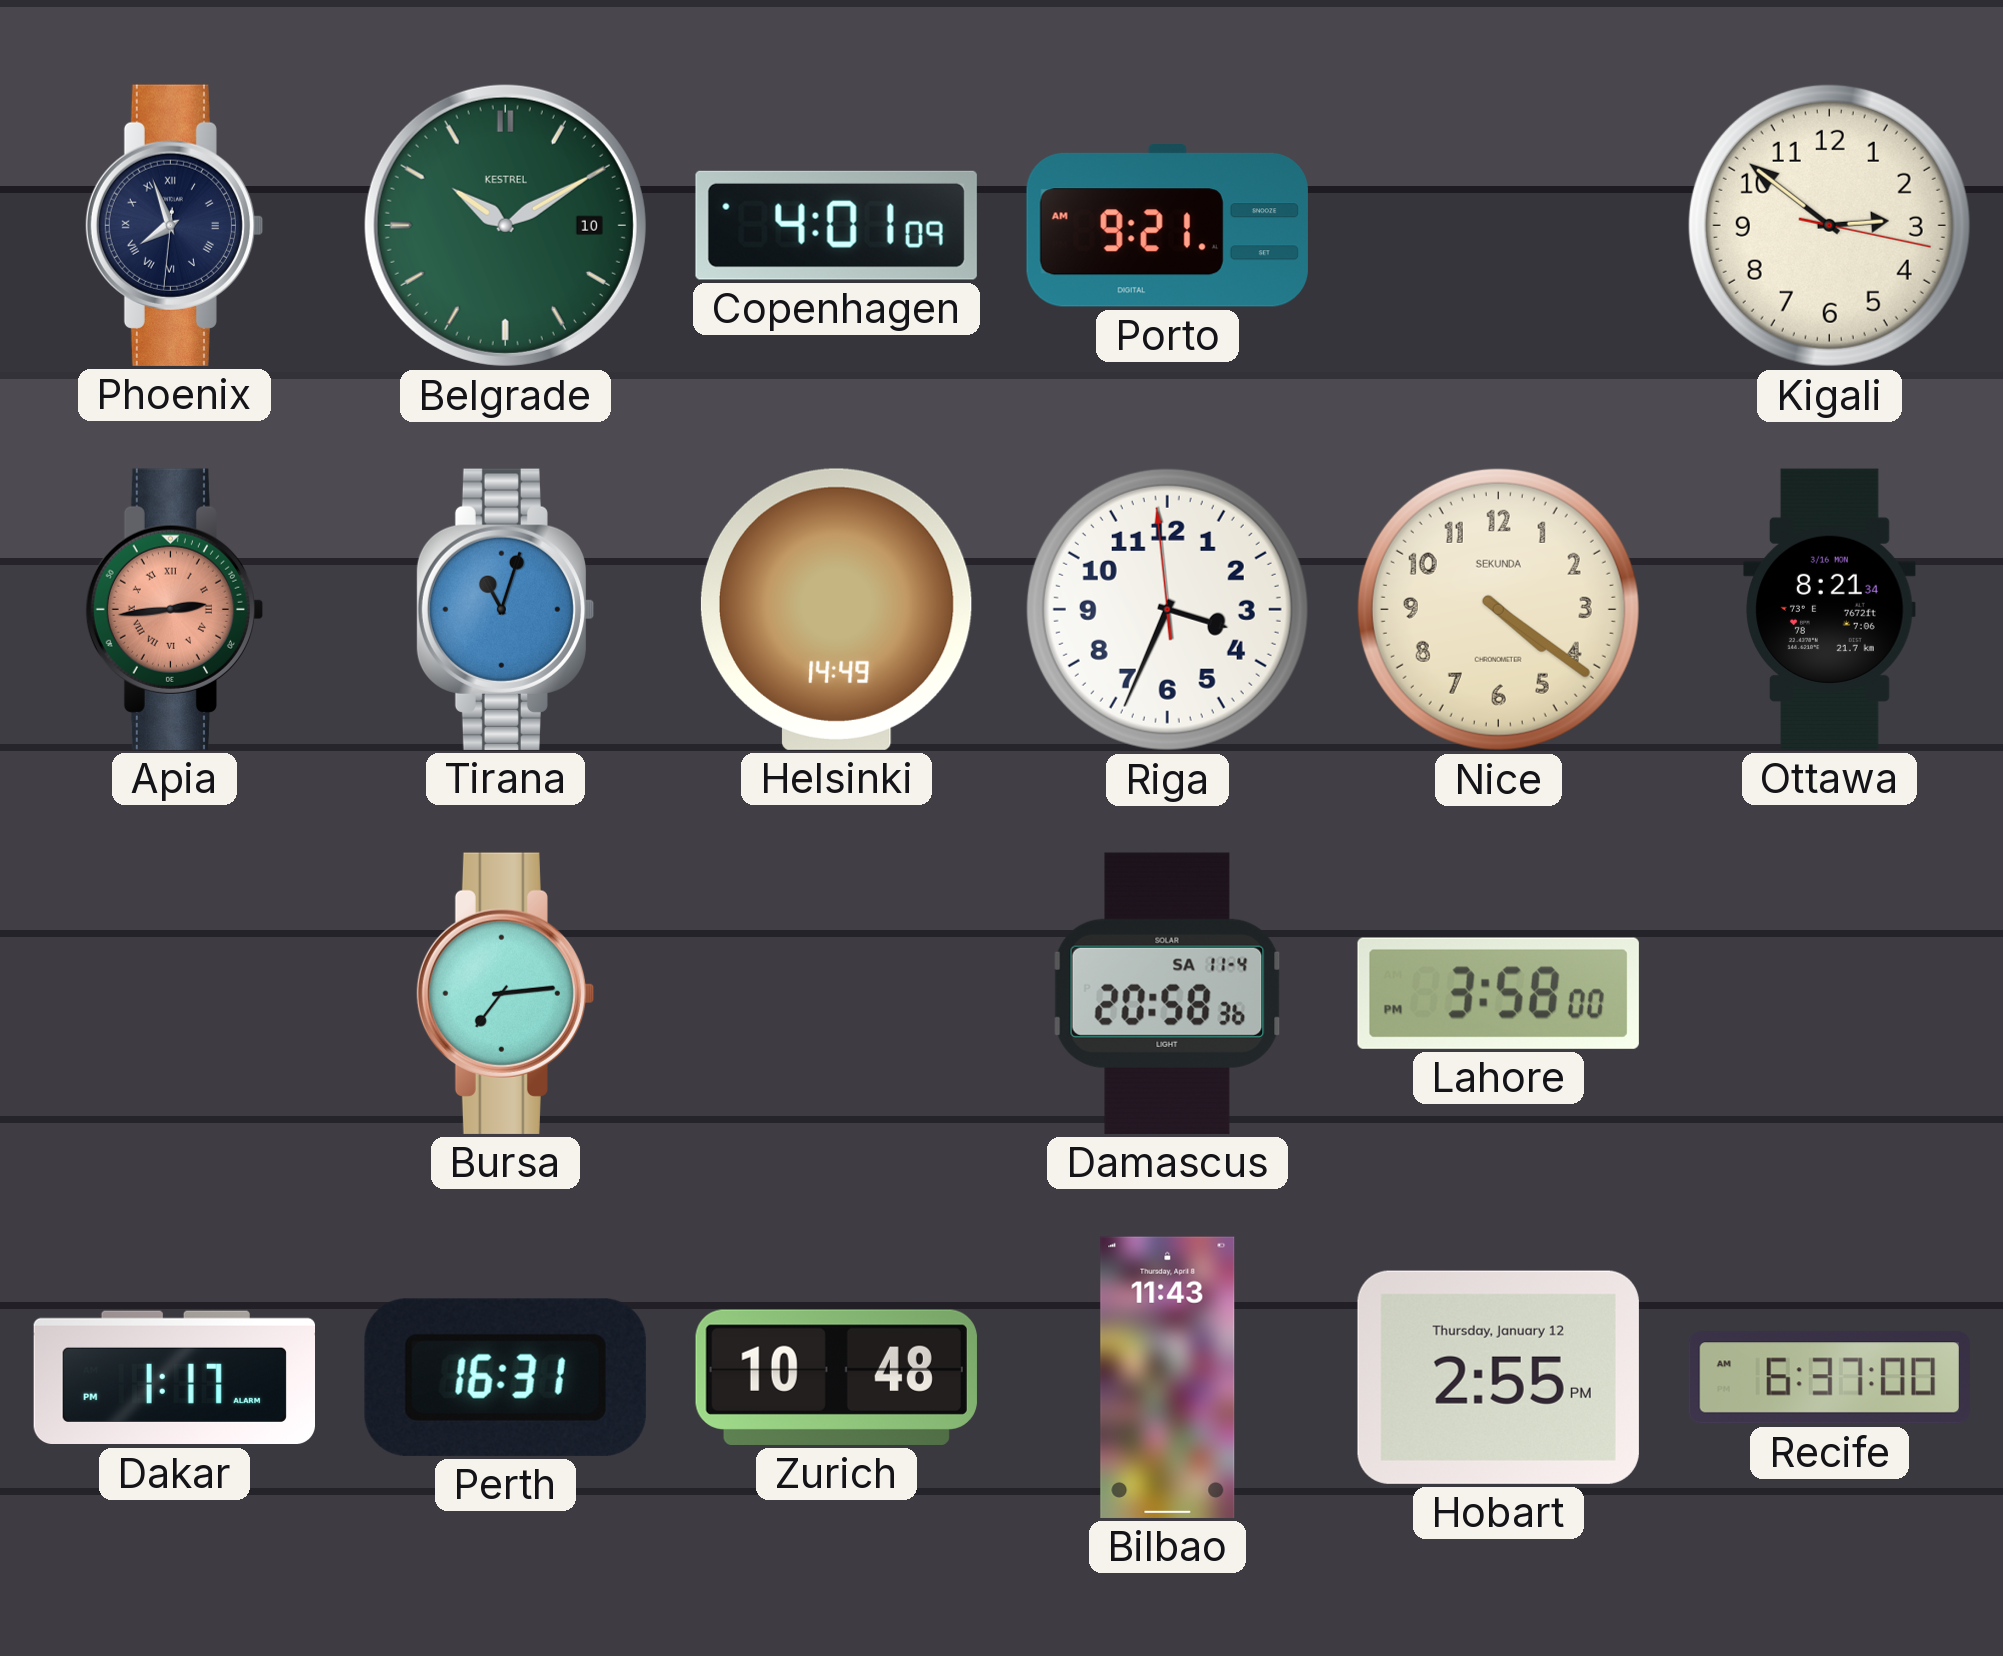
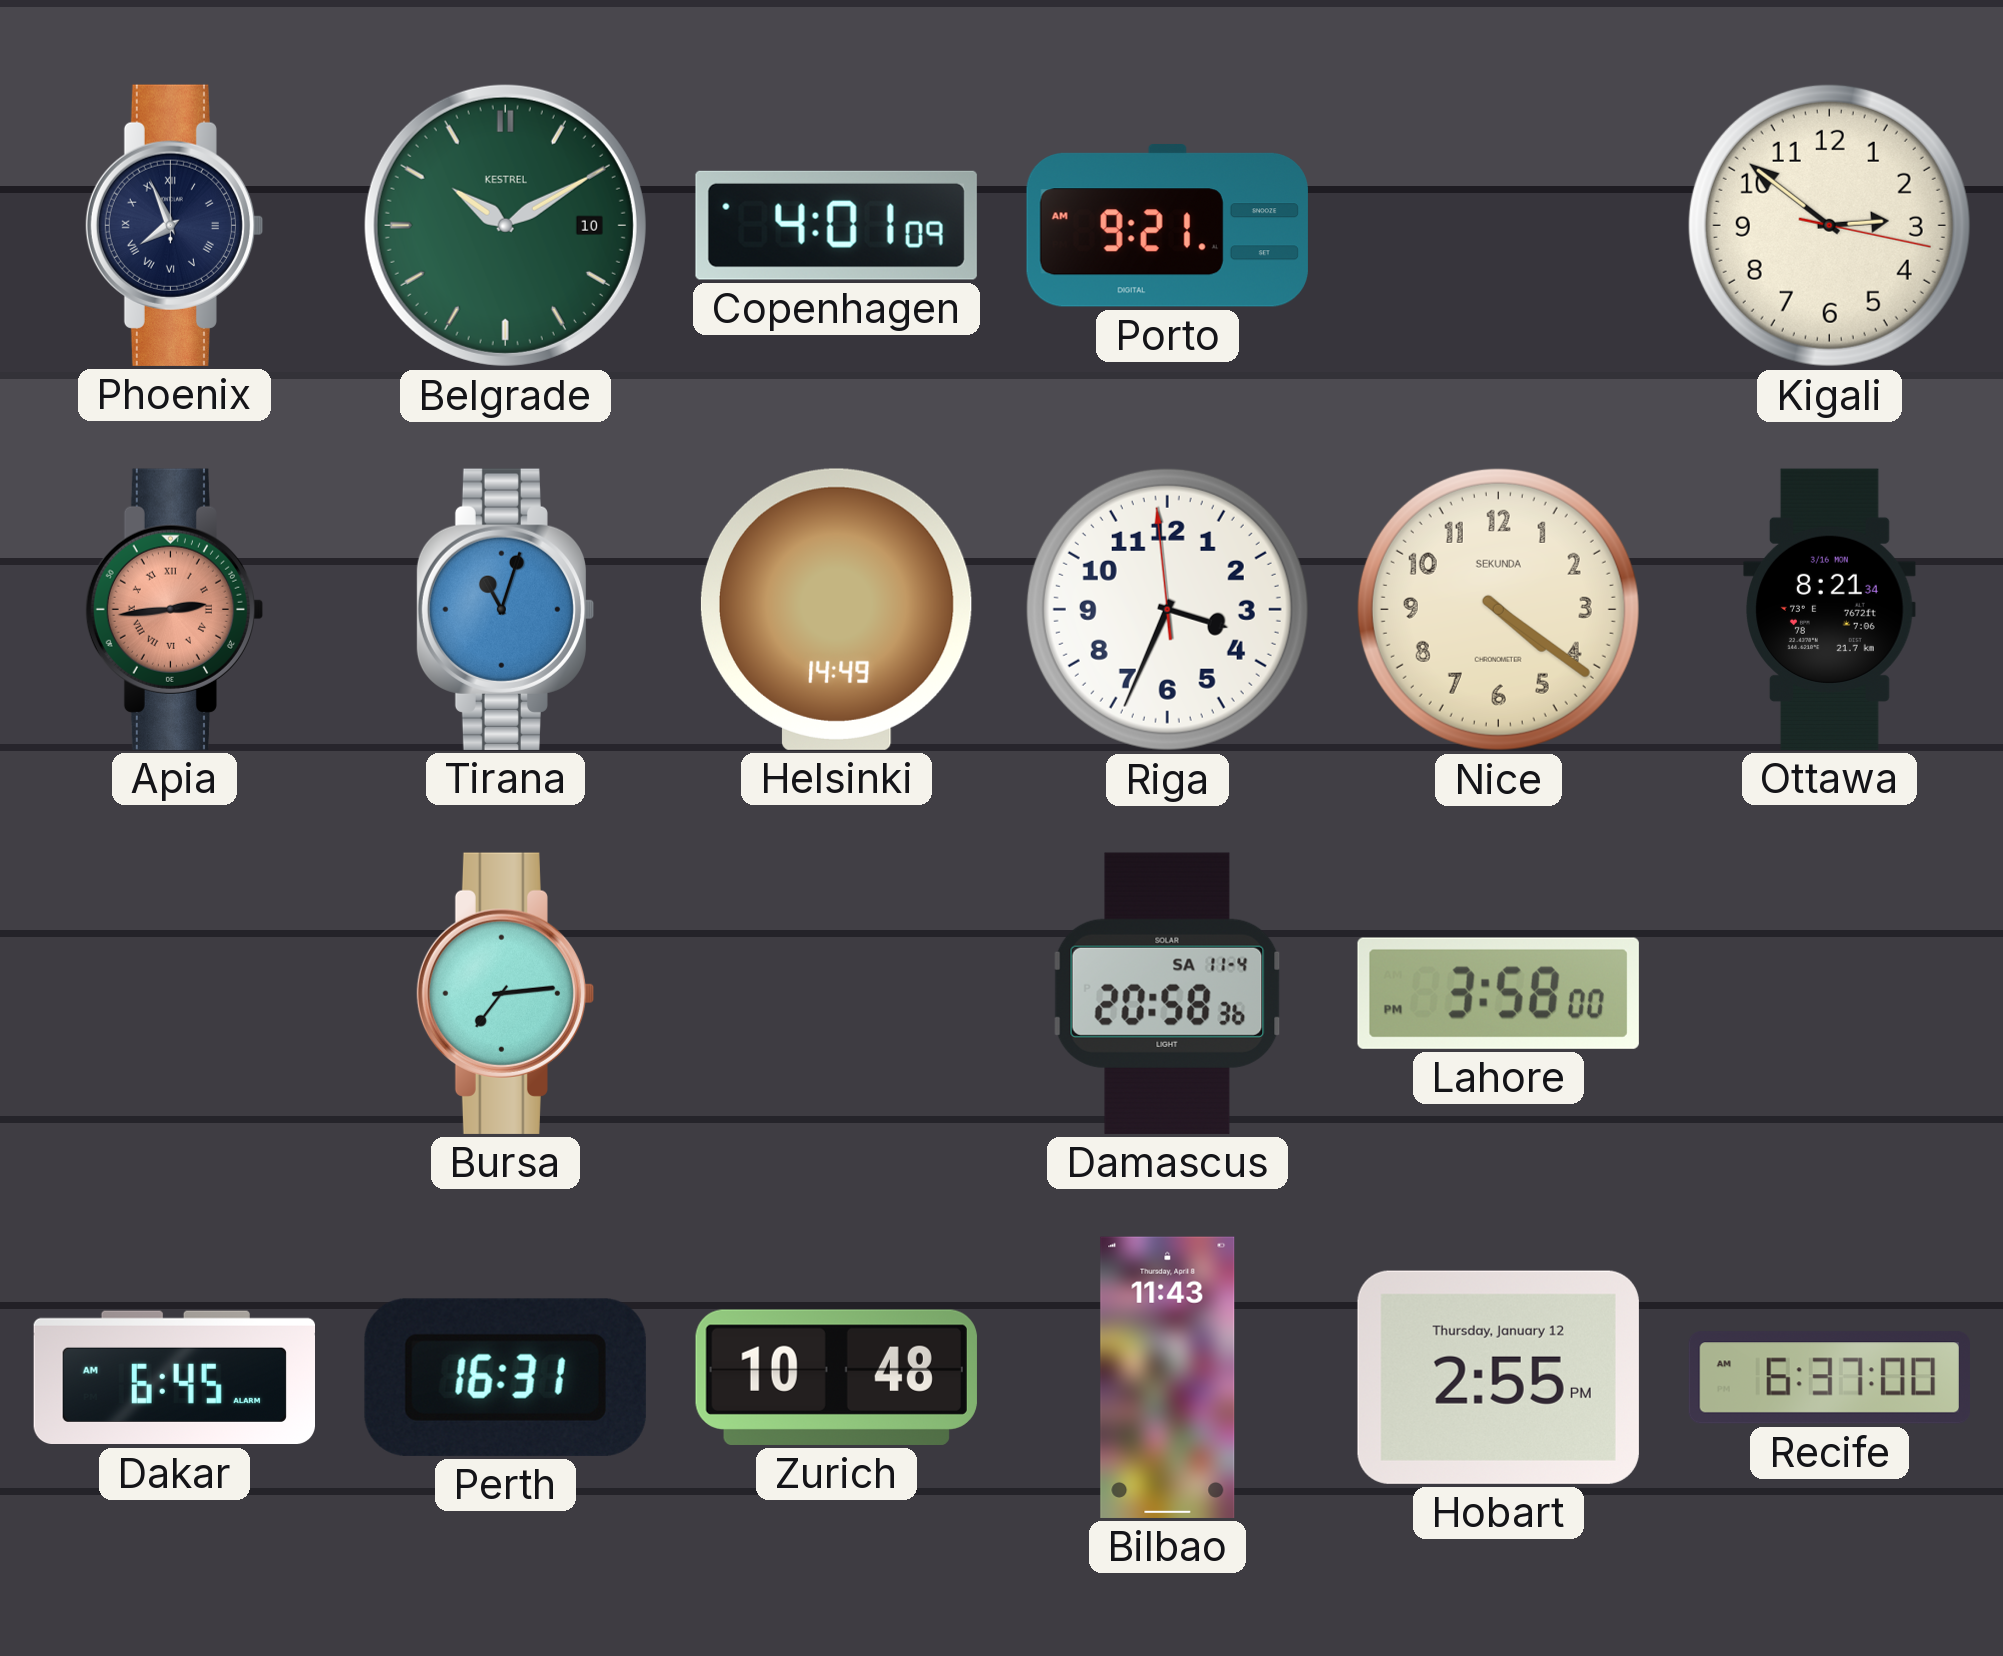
Phoenix: 7:56:31 -> 7:56:00
Dakar: 1:17 -> 6:45
